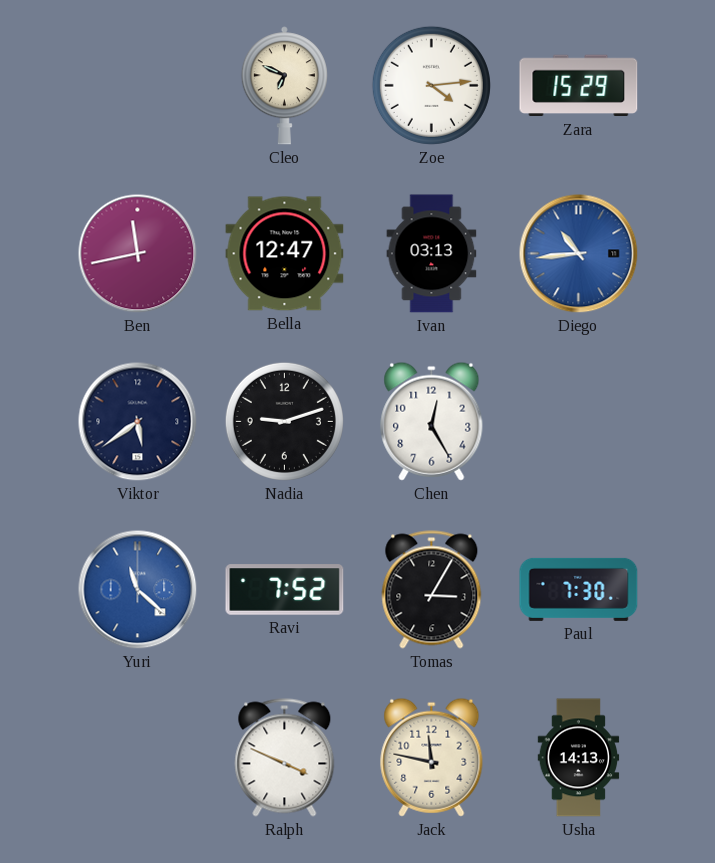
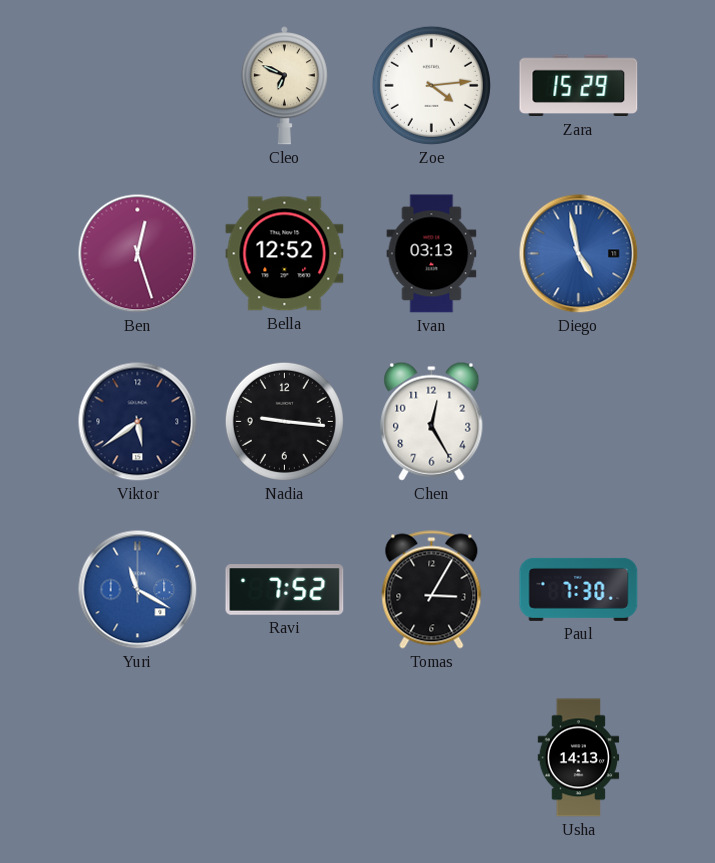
Ben: 11:43 -> 12:27
Bella: 12:47 -> 12:52
Diego: 10:44 -> 4:58
Nadia: 9:12 -> 9:16
Yuri: 11:22 -> 11:20
Ralph: 3:49 -> none
Jack: 11:47 -> none
